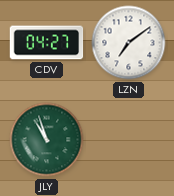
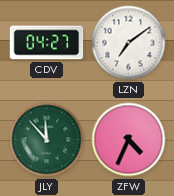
JLY: 10:57 -> 11:53
ZFW: none -> 4:34
